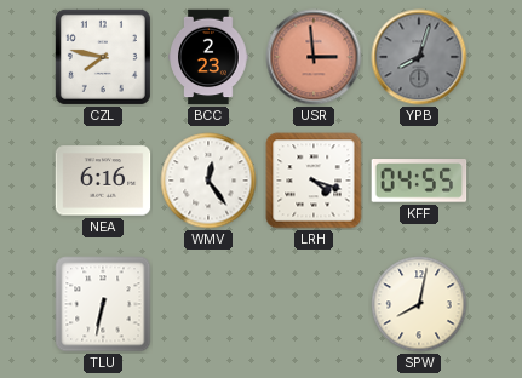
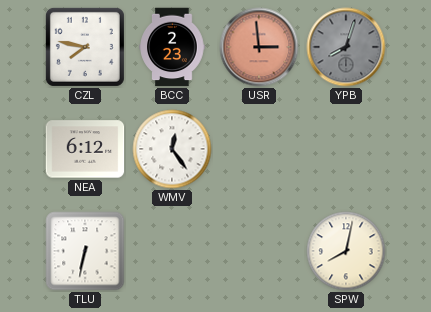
NEA: 6:16 -> 6:12
LRH: 4:18 -> none
KFF: 04:55 -> none
